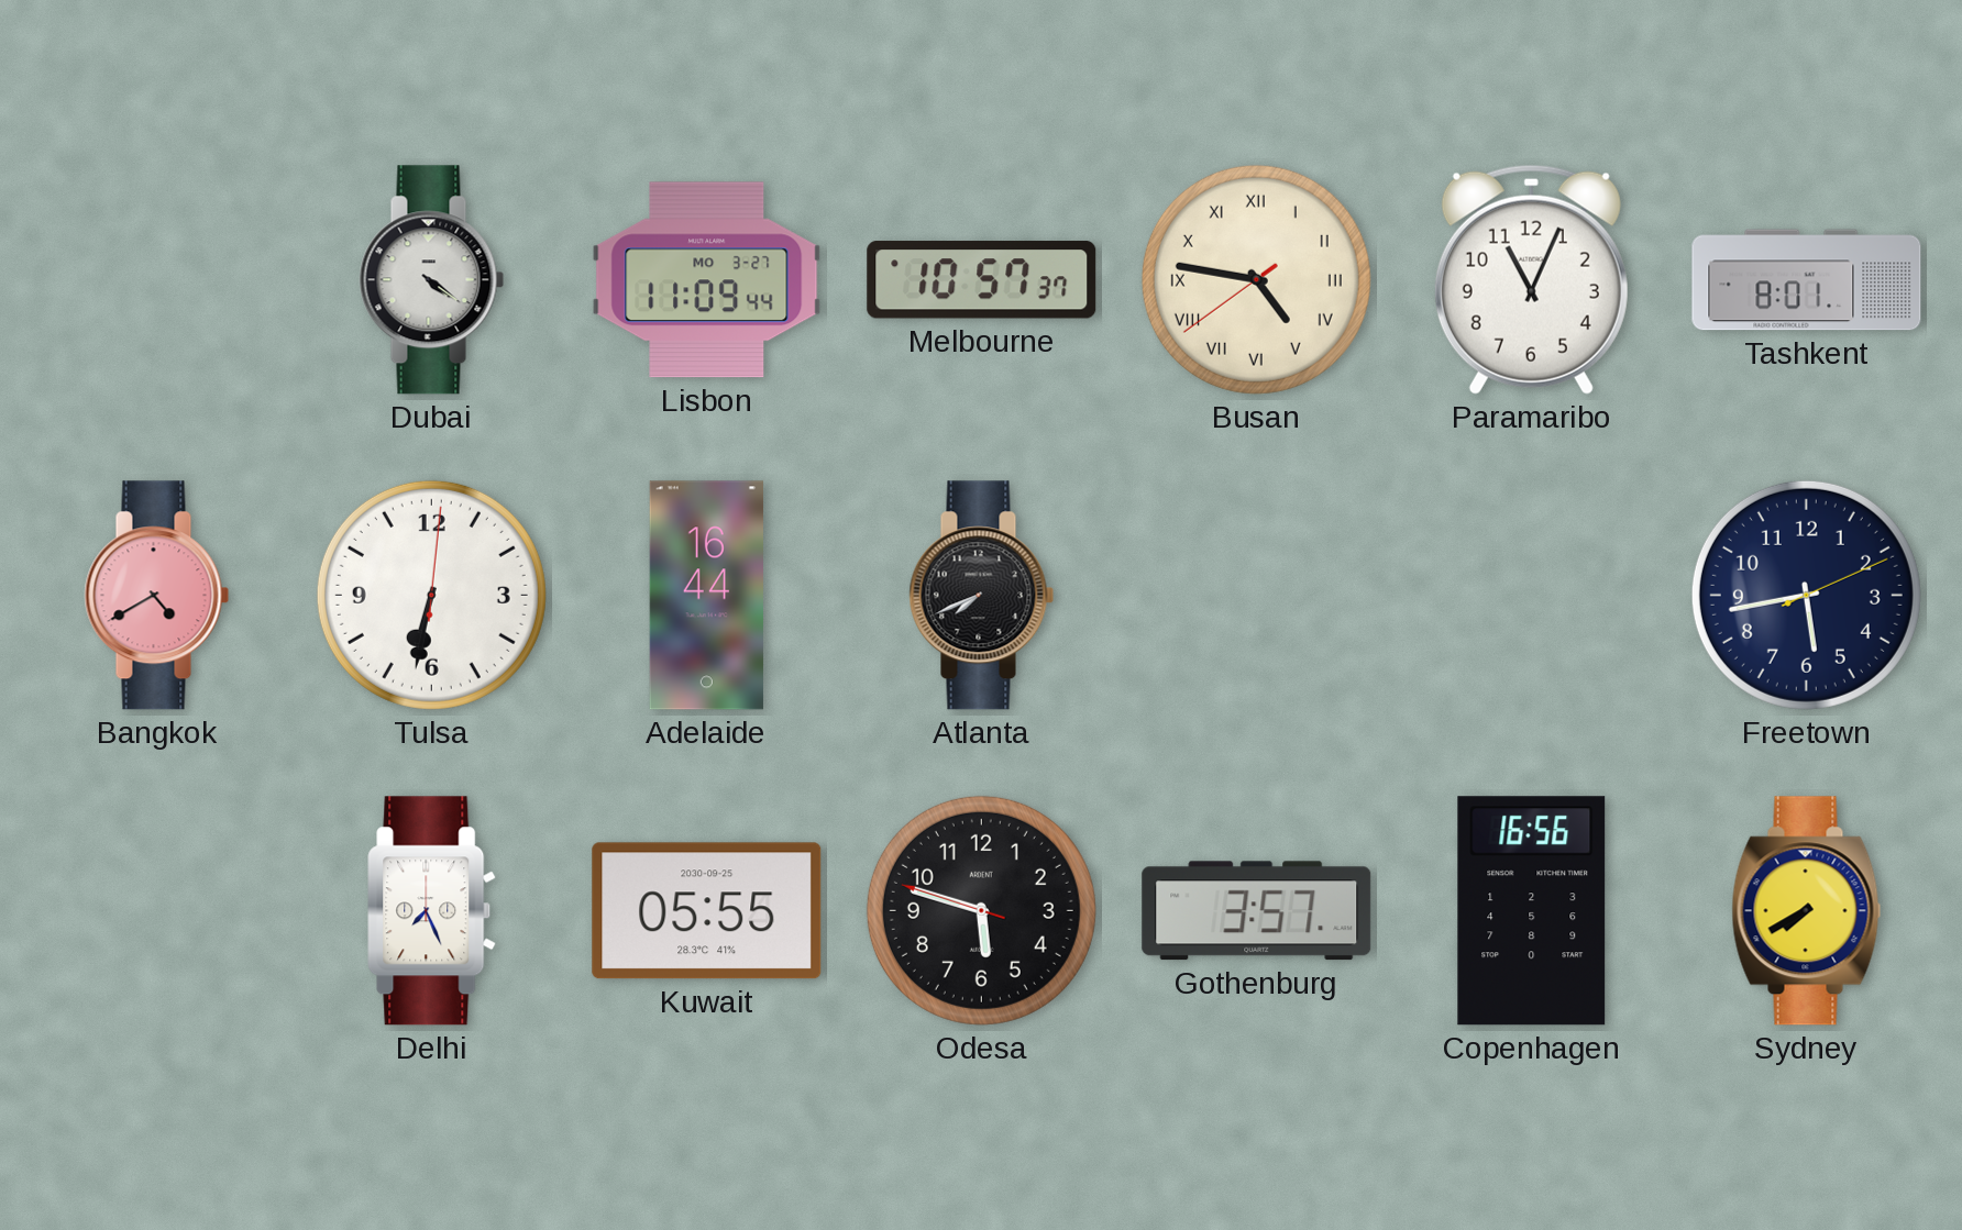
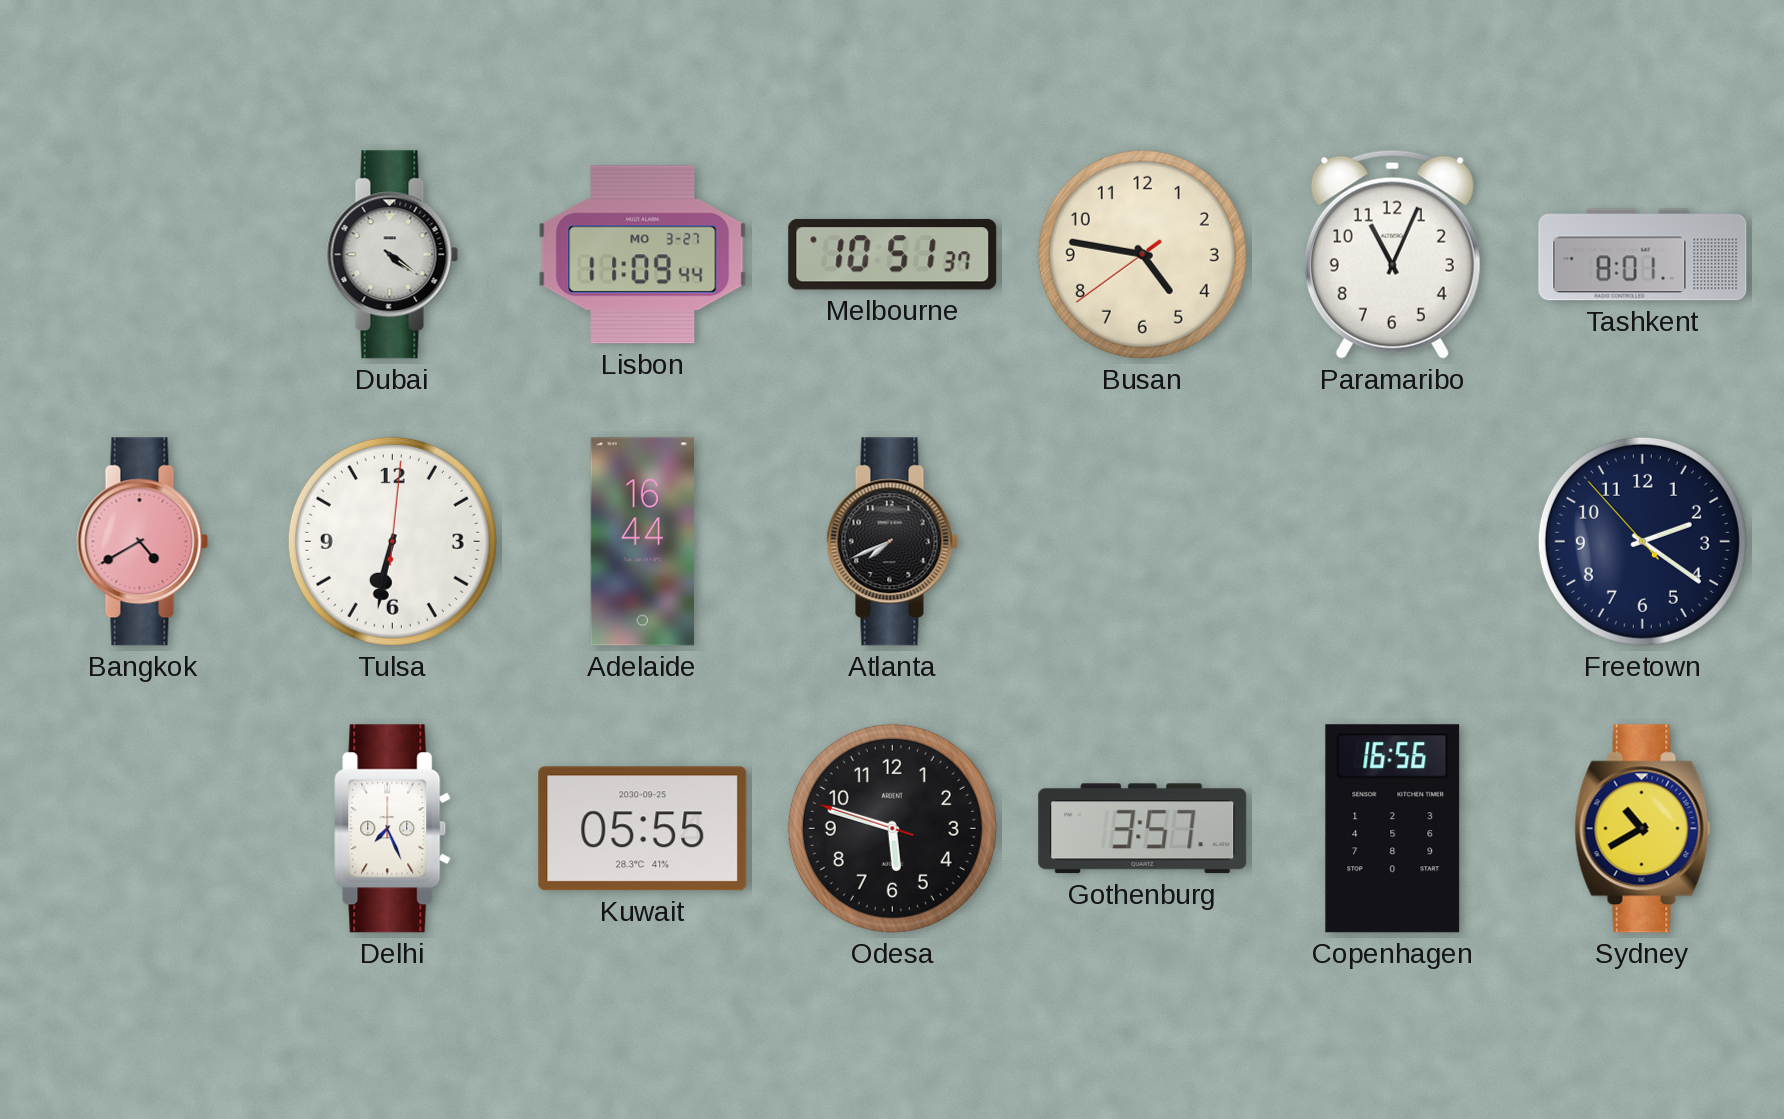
Melbourne: 10:57 -> 10:51
Busan numerals: Roman -> Arabic
Freetown: 5:43 -> 2:20
Sydney: 7:40 -> 10:40
